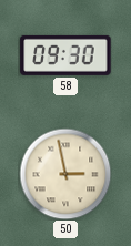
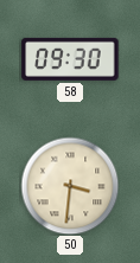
50: 2:58 -> 3:31
